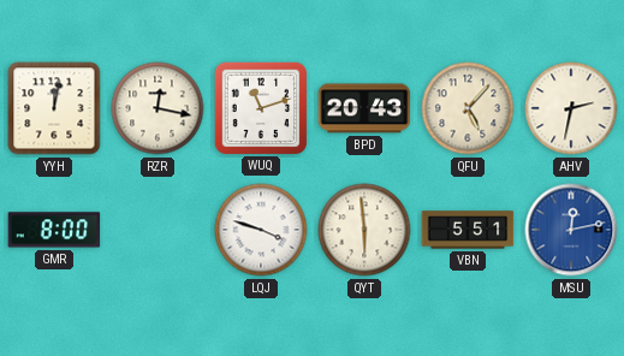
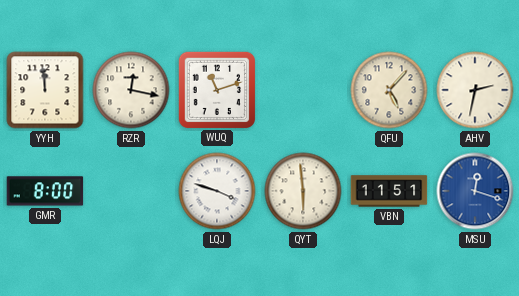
YYH: 12:02 -> 11:59
BPD: 20:43 -> none
VBN: 5:51 -> 11:51
MSU: 12:13 -> 12:18
